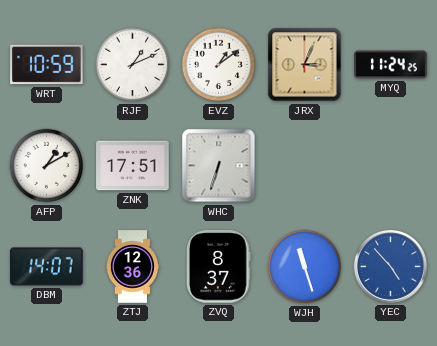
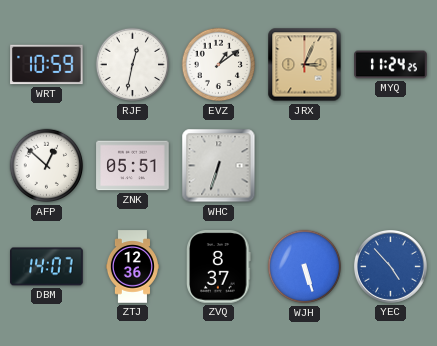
RJF: 1:11 -> 12:32
AFP: 1:10 -> 12:52
ZNK: 17:51 -> 05:51
WJH: 11:27 -> 5:27
